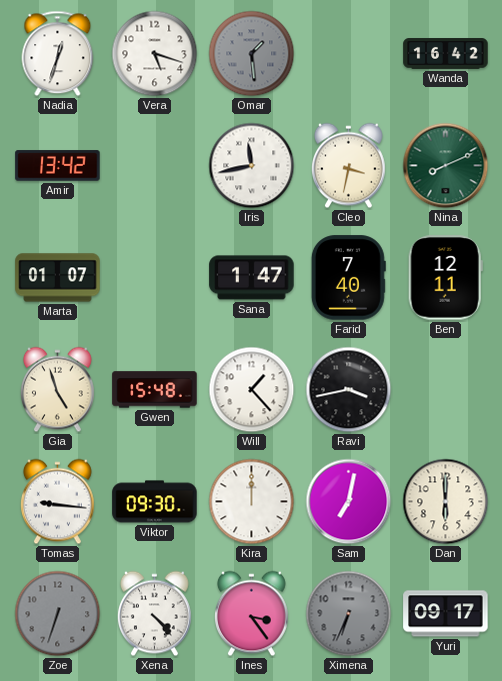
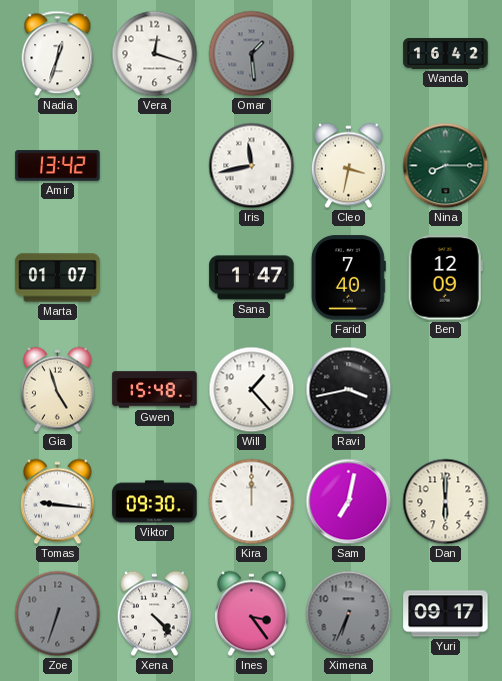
Vera: 5:18 -> 12:18
Nina: 8:11 -> 8:15
Ben: 12:11 -> 12:09
